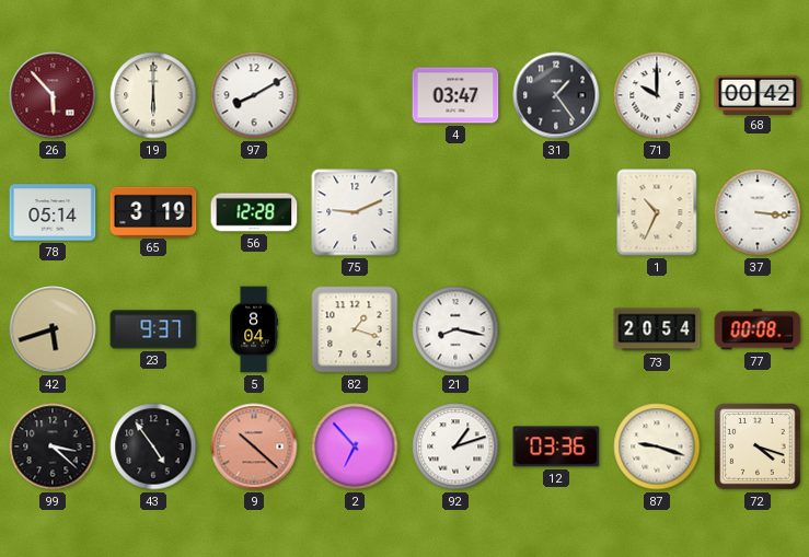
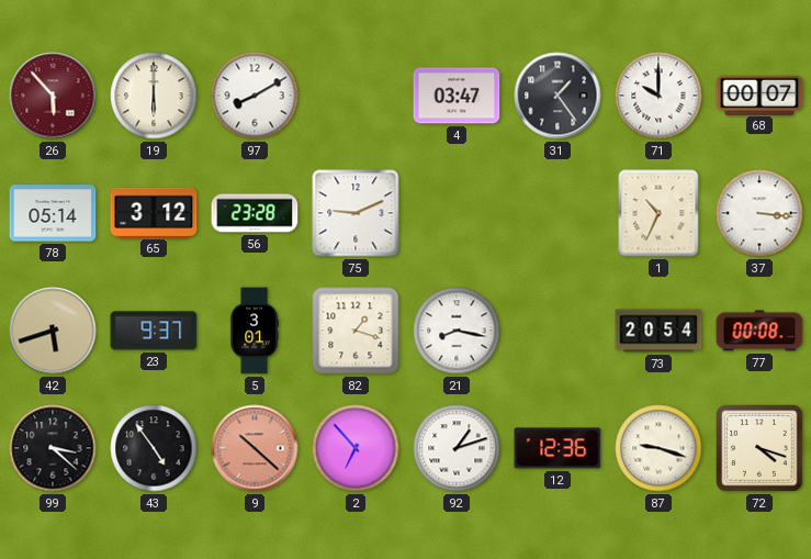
68: 00:42 -> 00:07
65: 3:19 -> 3:12
56: 12:28 -> 23:28
5: 8:04 -> 3:01
12: 03:36 -> 12:36
